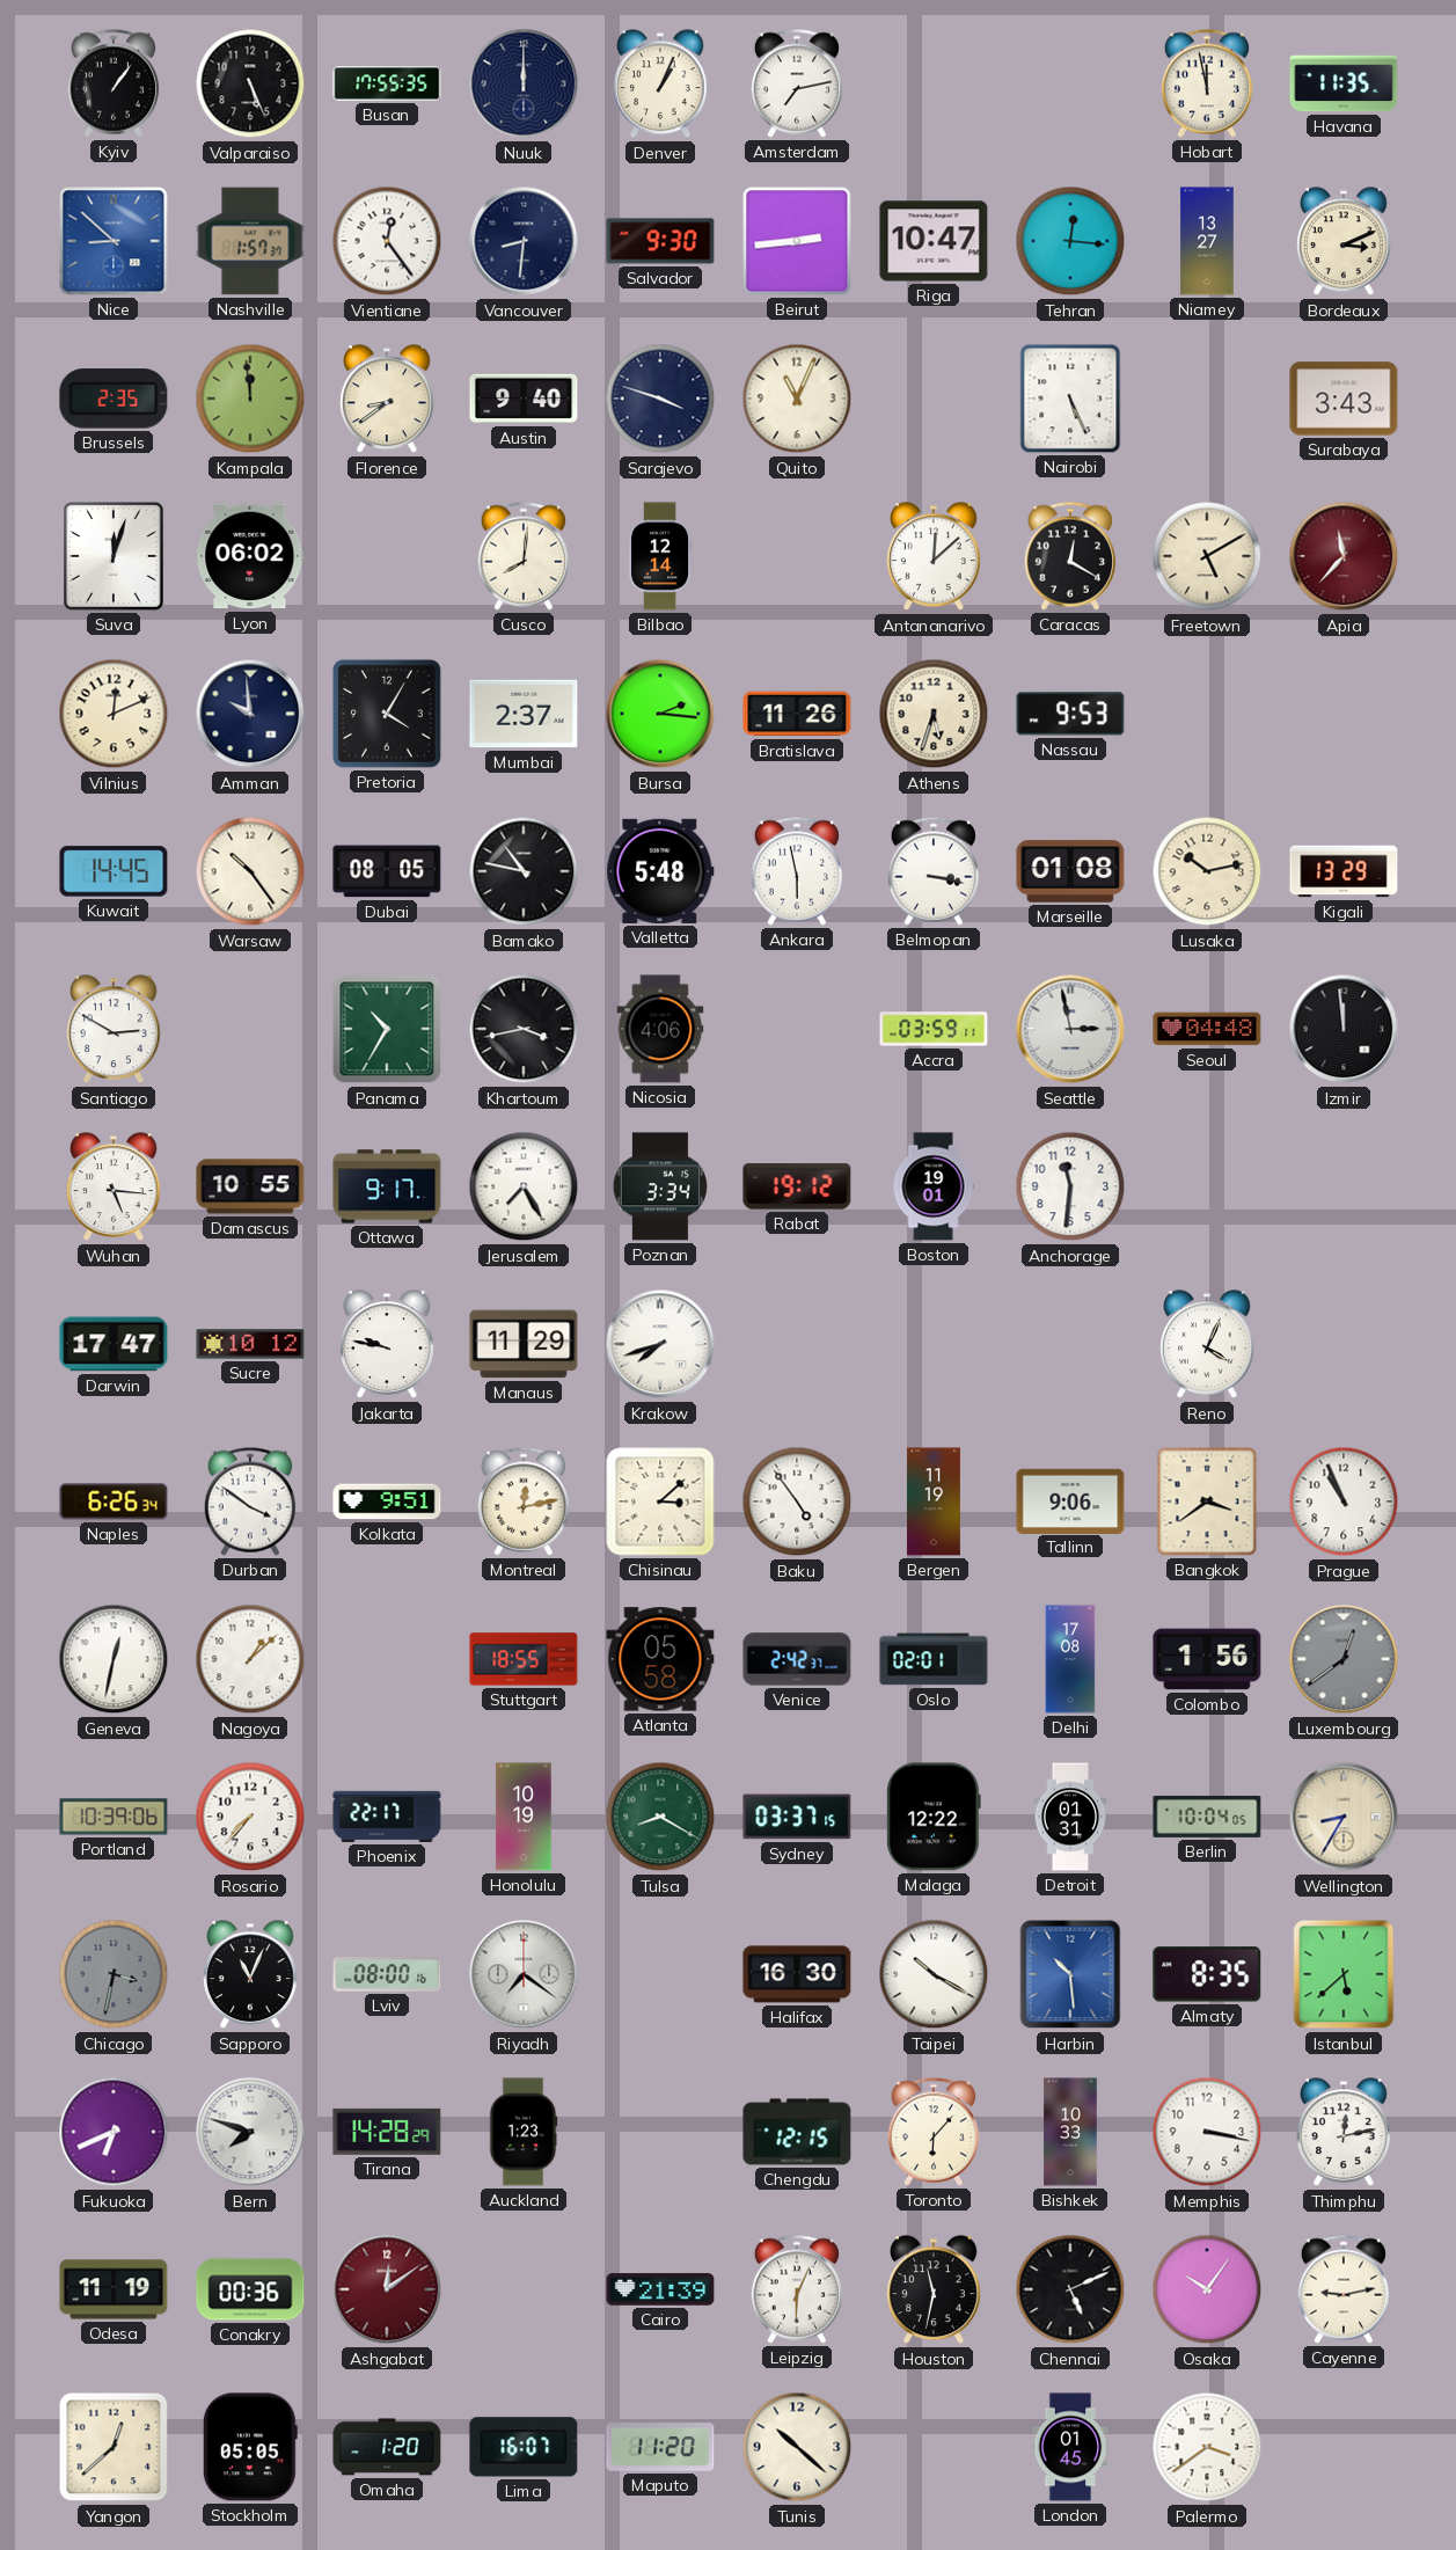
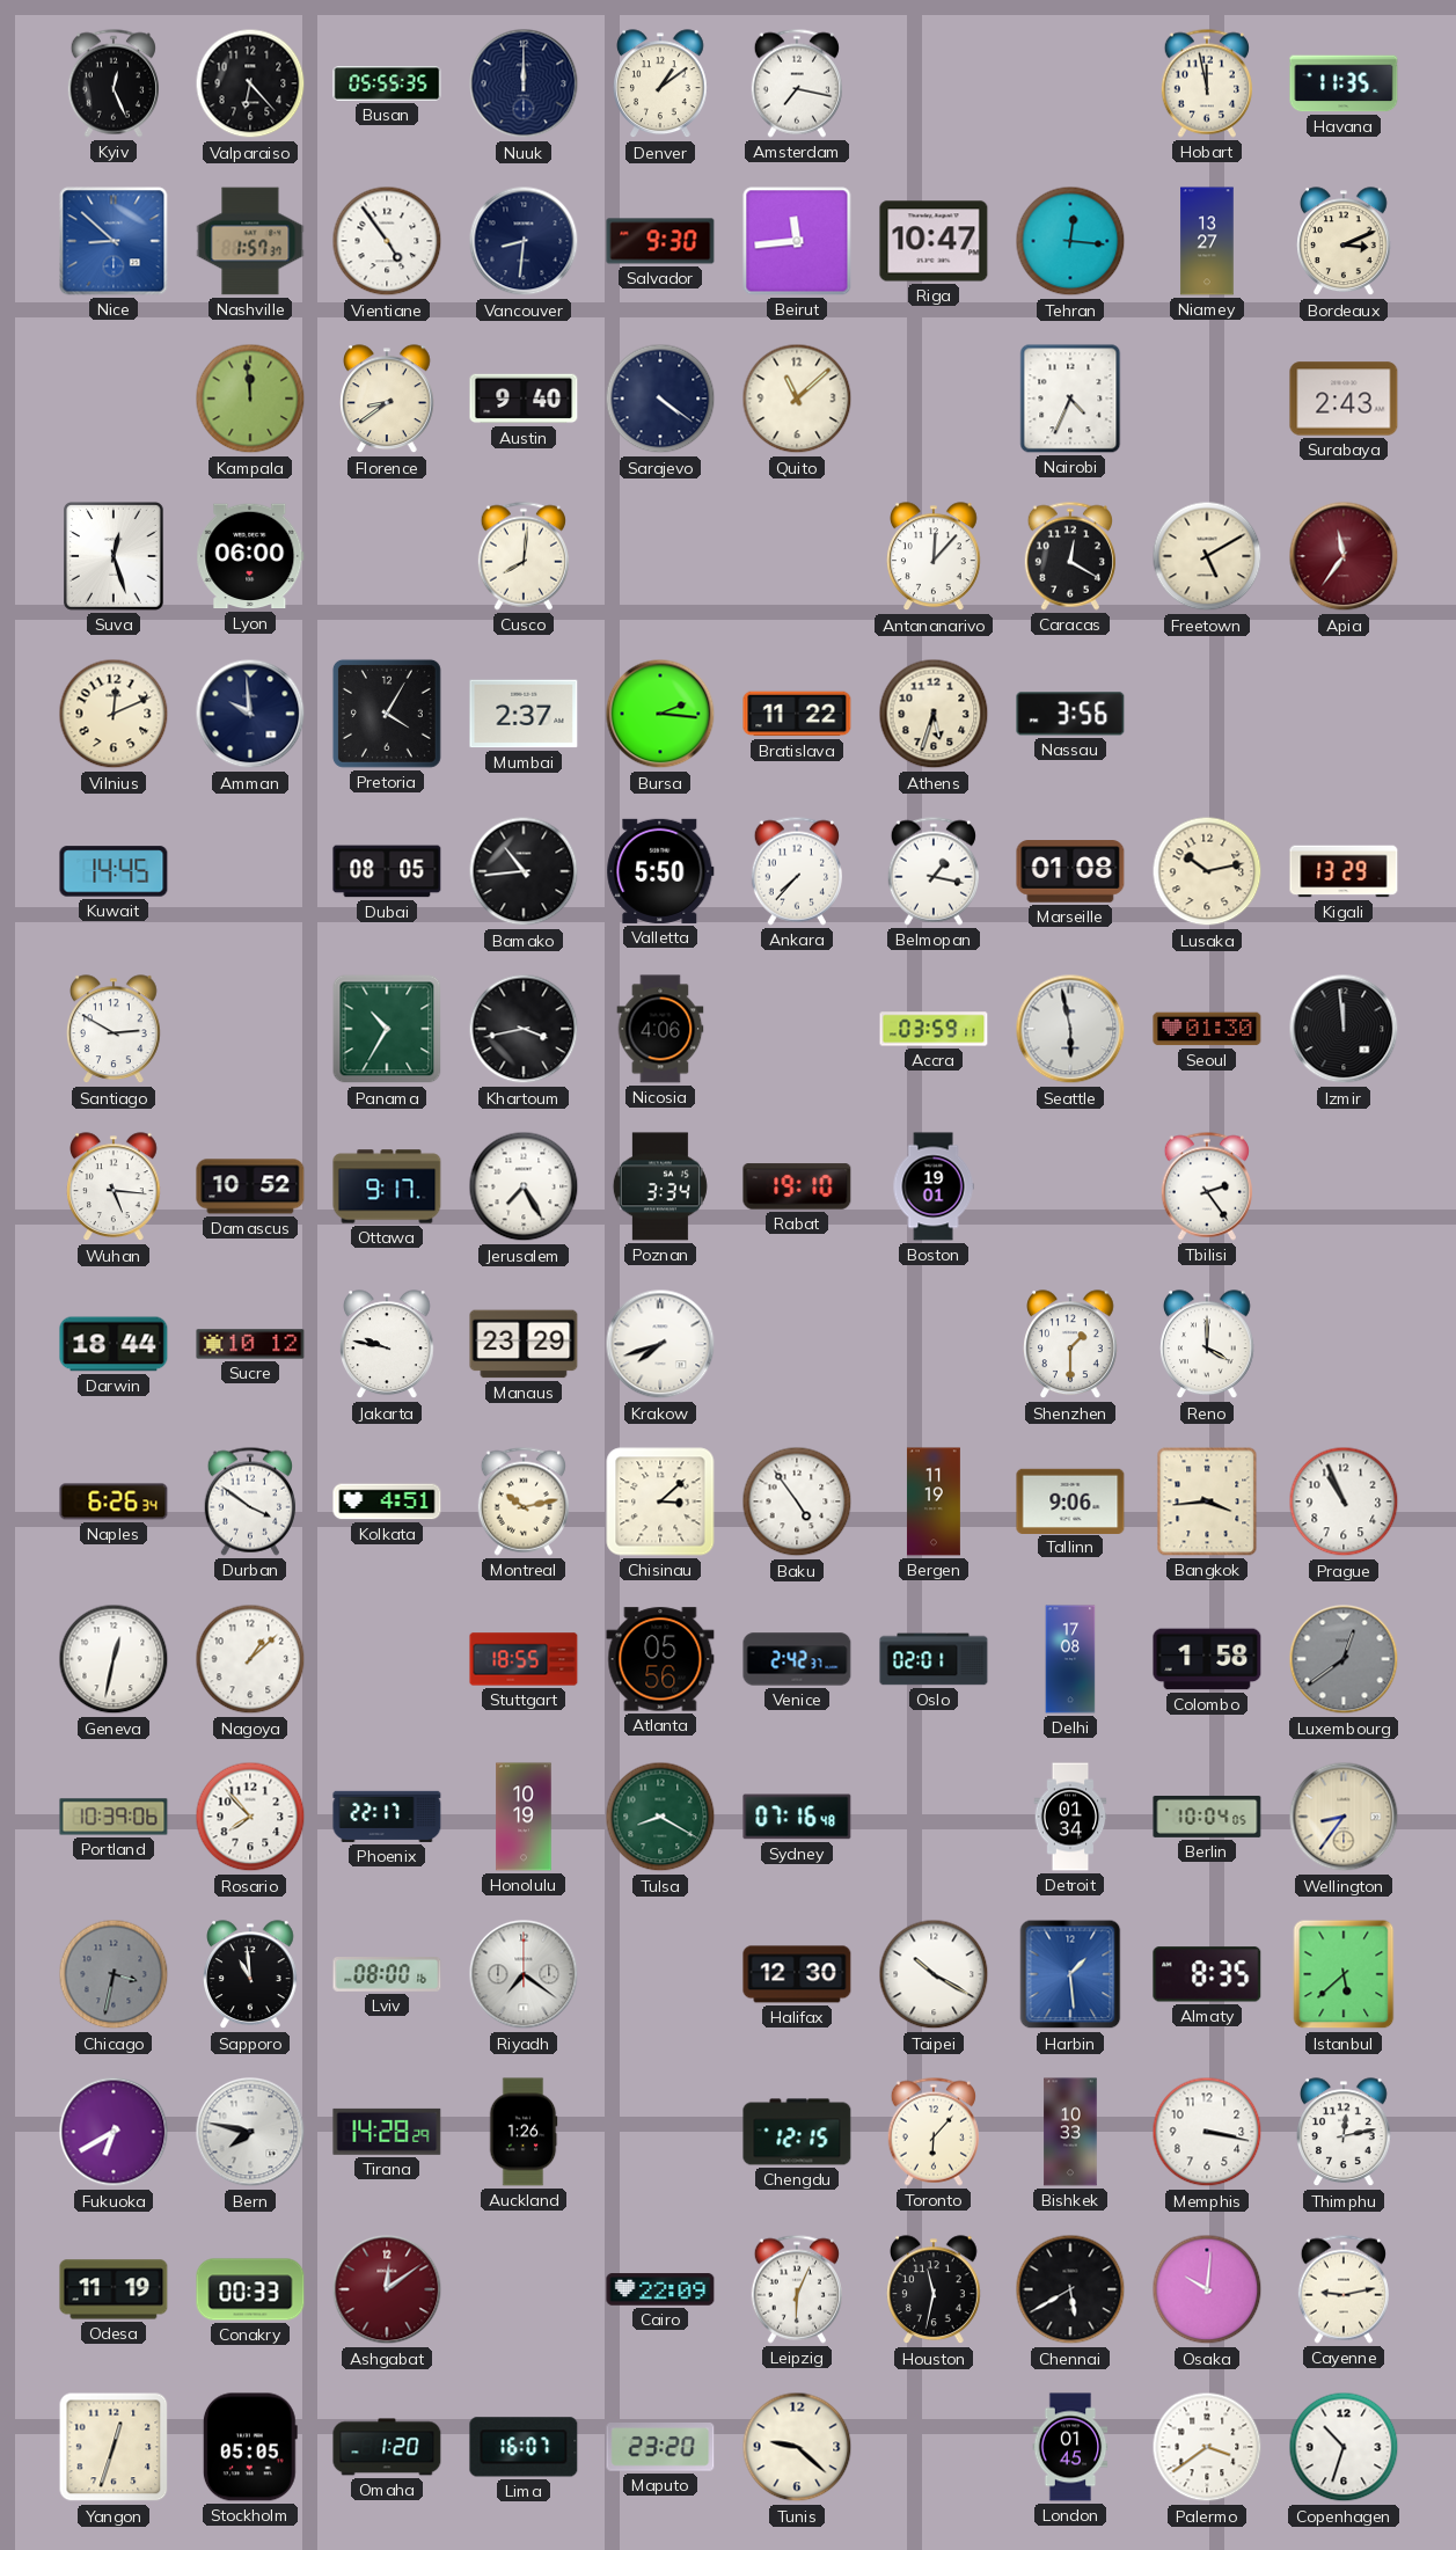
Kyiv: 1:06 -> 12:26
Valparaiso: 5:26 -> 6:23
Busan: 17:55 -> 05:55
Denver: 1:04 -> 1:09
Amsterdam: 7:13 -> 7:17
Vientiane: 12:24 -> 4:54
Beirut: 2:44 -> 11:44
Brussels: 2:35 -> none
Sarajevo: 3:48 -> 4:21
Quito: 11:04 -> 11:08
Nairobi: 5:26 -> 4:34
Surabaya: 3:43 -> 2:43
Suva: 12:03 -> 12:27
Lyon: 06:02 -> 06:00
Bilbao: 12:14 -> none
Antananarivo: 12:08 -> 12:07
Apia: 11:37 -> 11:36
Bratislava: 11:26 -> 11:22
Nassau: 9:53 -> 3:56
Warsaw: 10:24 -> none
Bamako: 10:47 -> 10:44
Valletta: 5:48 -> 5:50
Ankara: 5:58 -> 7:37
Belmopan: 3:17 -> 1:17
Seattle: 2:58 -> 5:58
Seoul: 04:48 -> 01:30
Damascus: 10:55 -> 10:52
Rabat: 19:12 -> 19:10
Anchorage: 11:31 -> none
Tbilisi: none -> 2:24
Darwin: 17:47 -> 18:44
Manaus: 11:29 -> 23:29
Shenzhen: none -> 1:30
Reno: 4:04 -> 4:00
Kolkata: 9:51 -> 4:51
Montreal: 12:13 -> 10:13
Bangkok: 3:39 -> 3:44
Atlanta: 05:58 -> 05:56
Colombo: 1:56 -> 1:58
Rosario: 7:37 -> 7:53
Sydney: 03:37 -> 07:16
Malaga: 12:22 -> none
Detroit: 01:31 -> 01:34
Wellington: 8:35 -> 8:36
Sapporo: 11:04 -> 10:59
Halifax: 16:30 -> 12:30
Harbin: 10:29 -> 1:29
Fukuoka: 6:41 -> 6:40
Bern: 7:48 -> 7:47
Auckland: 1:23 -> 1:26
Conakry: 00:36 -> 00:33
Cairo: 21:39 -> 22:09
Chennai: 5:11 -> 5:40
Osaka: 10:06 -> 10:01
Yangon: 12:38 -> 12:33
Maputo: 11:20 -> 23:20
Tunis: 10:22 -> 9:22
Copenhagen: none -> 10:33
